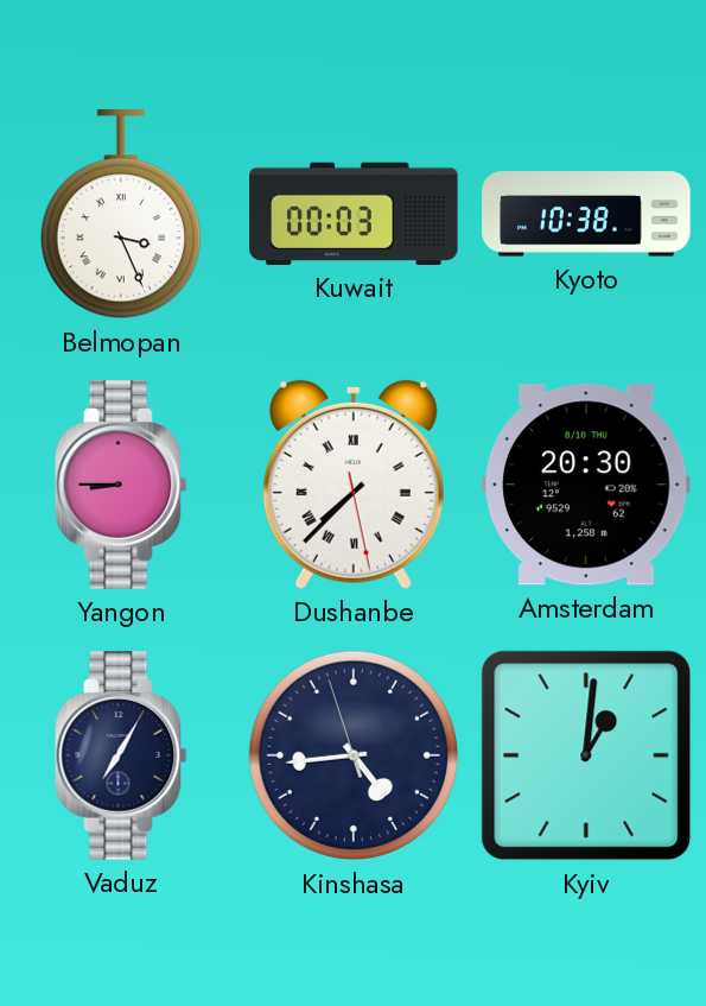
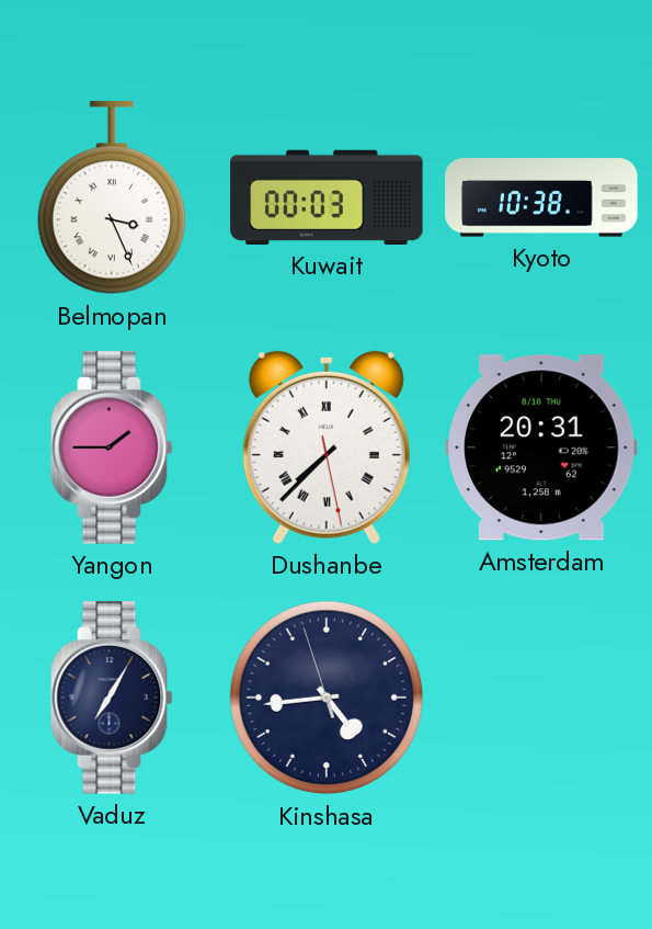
Yangon: 8:45 -> 1:45
Amsterdam: 20:30 -> 20:31
Kyiv: 1:01 -> none
